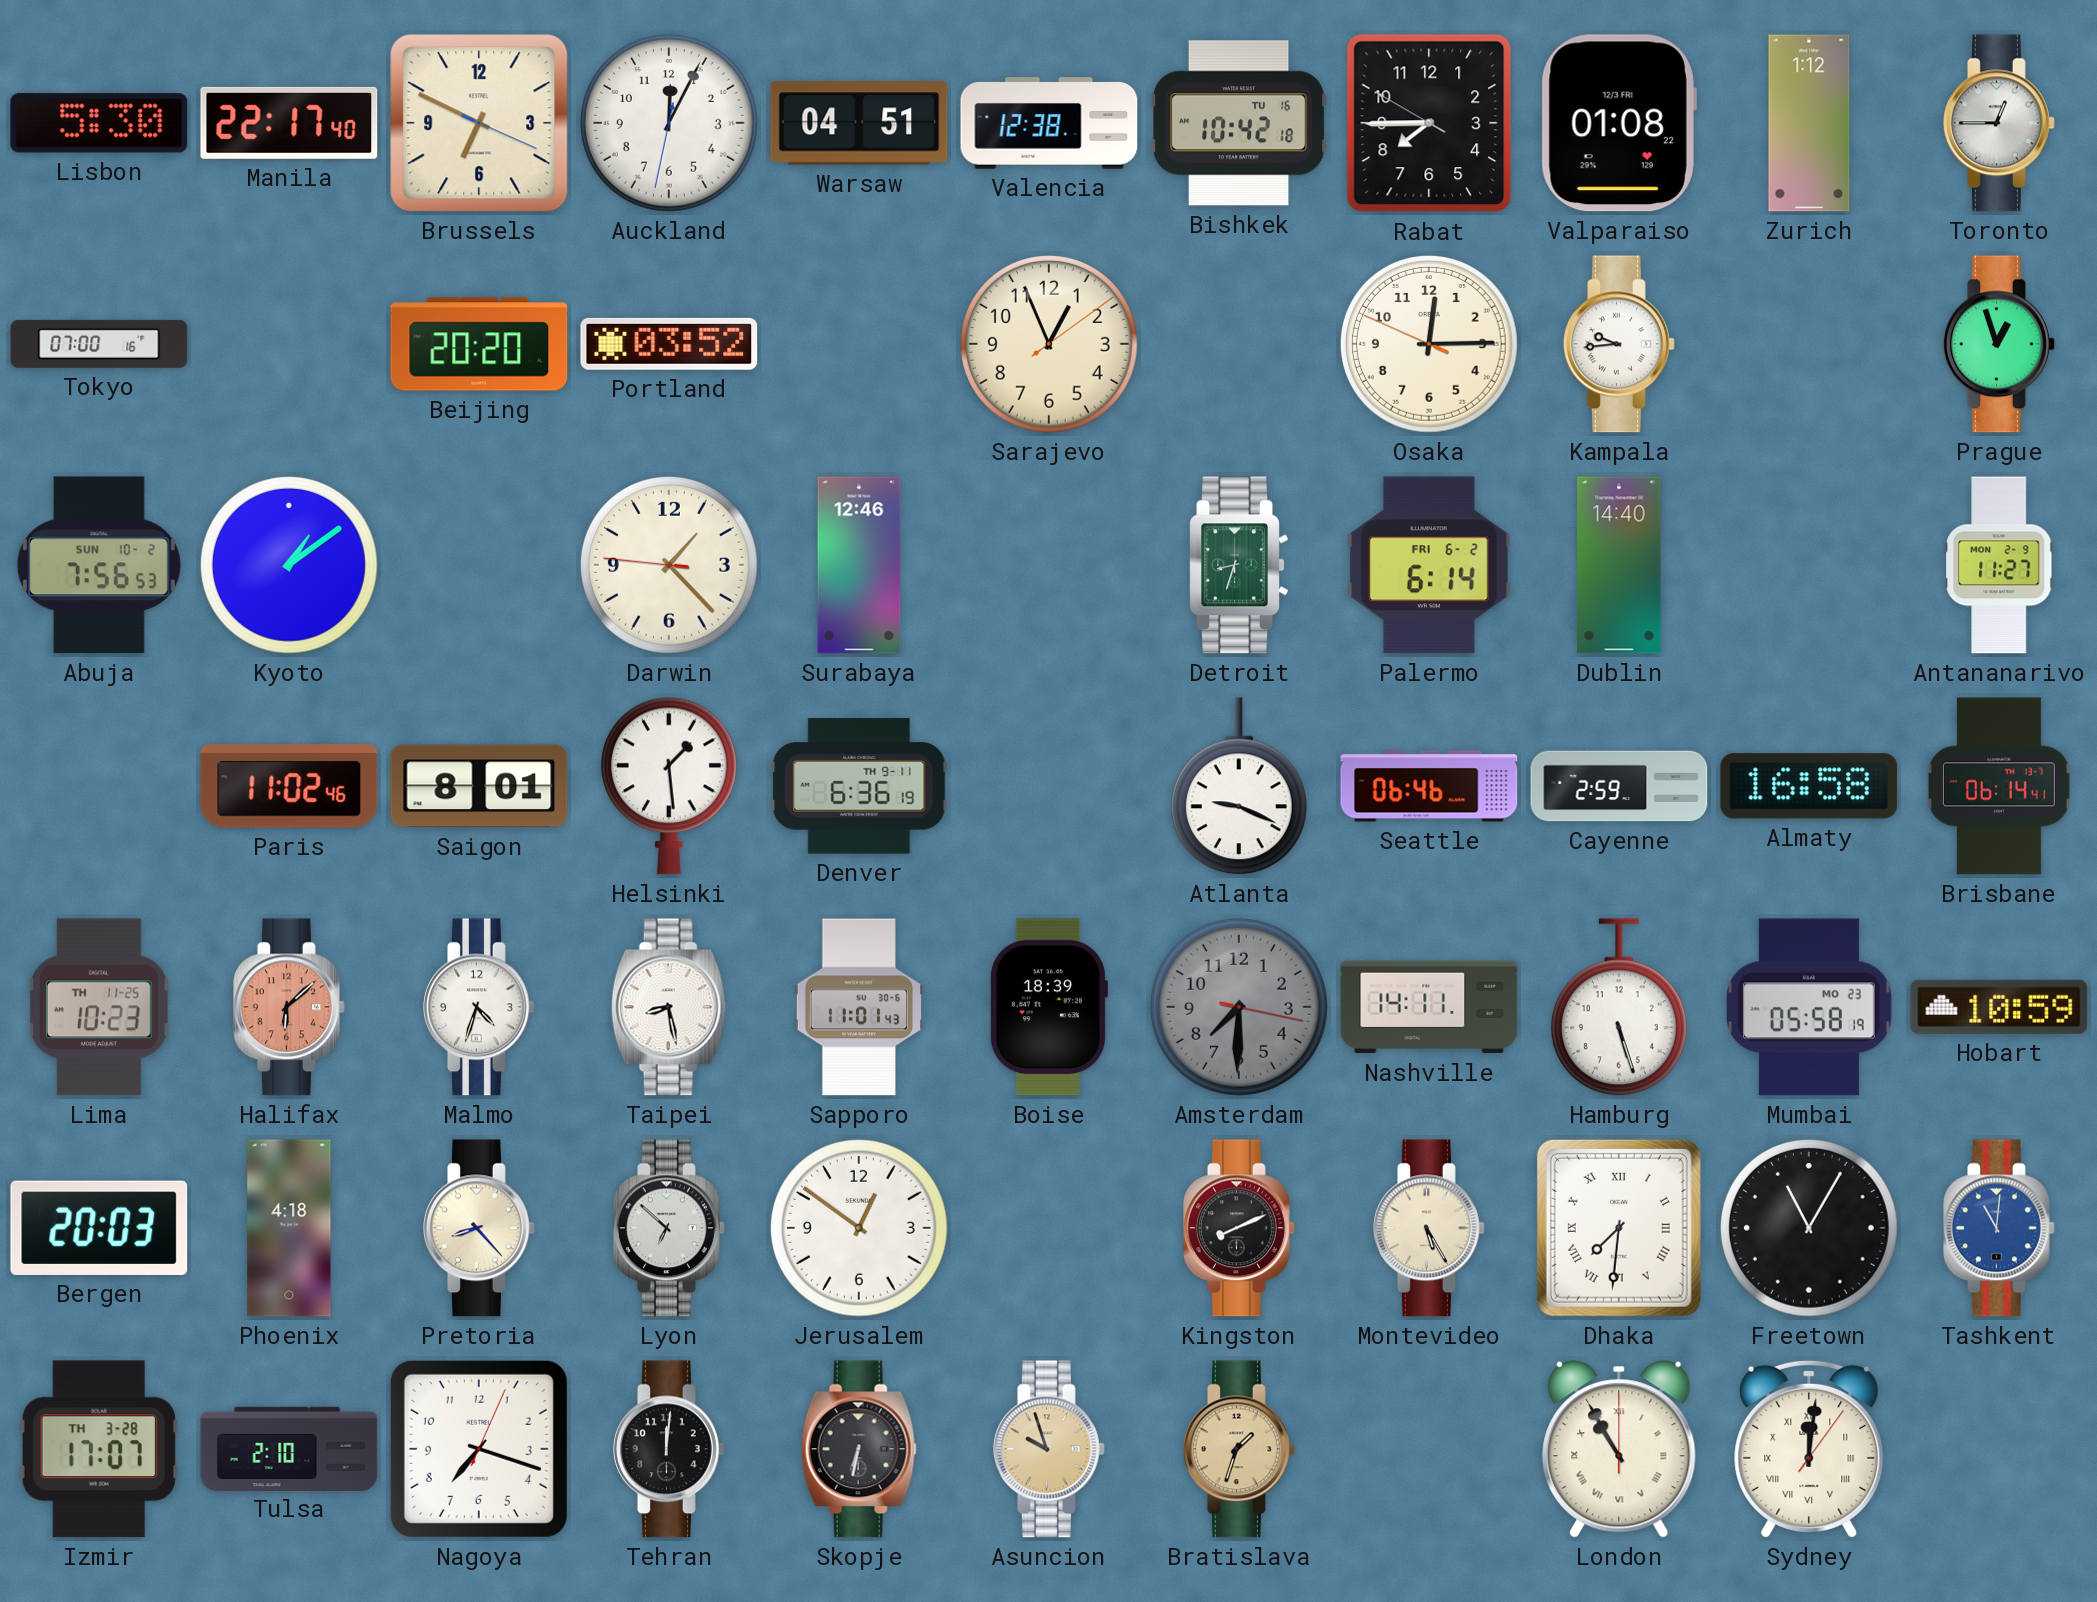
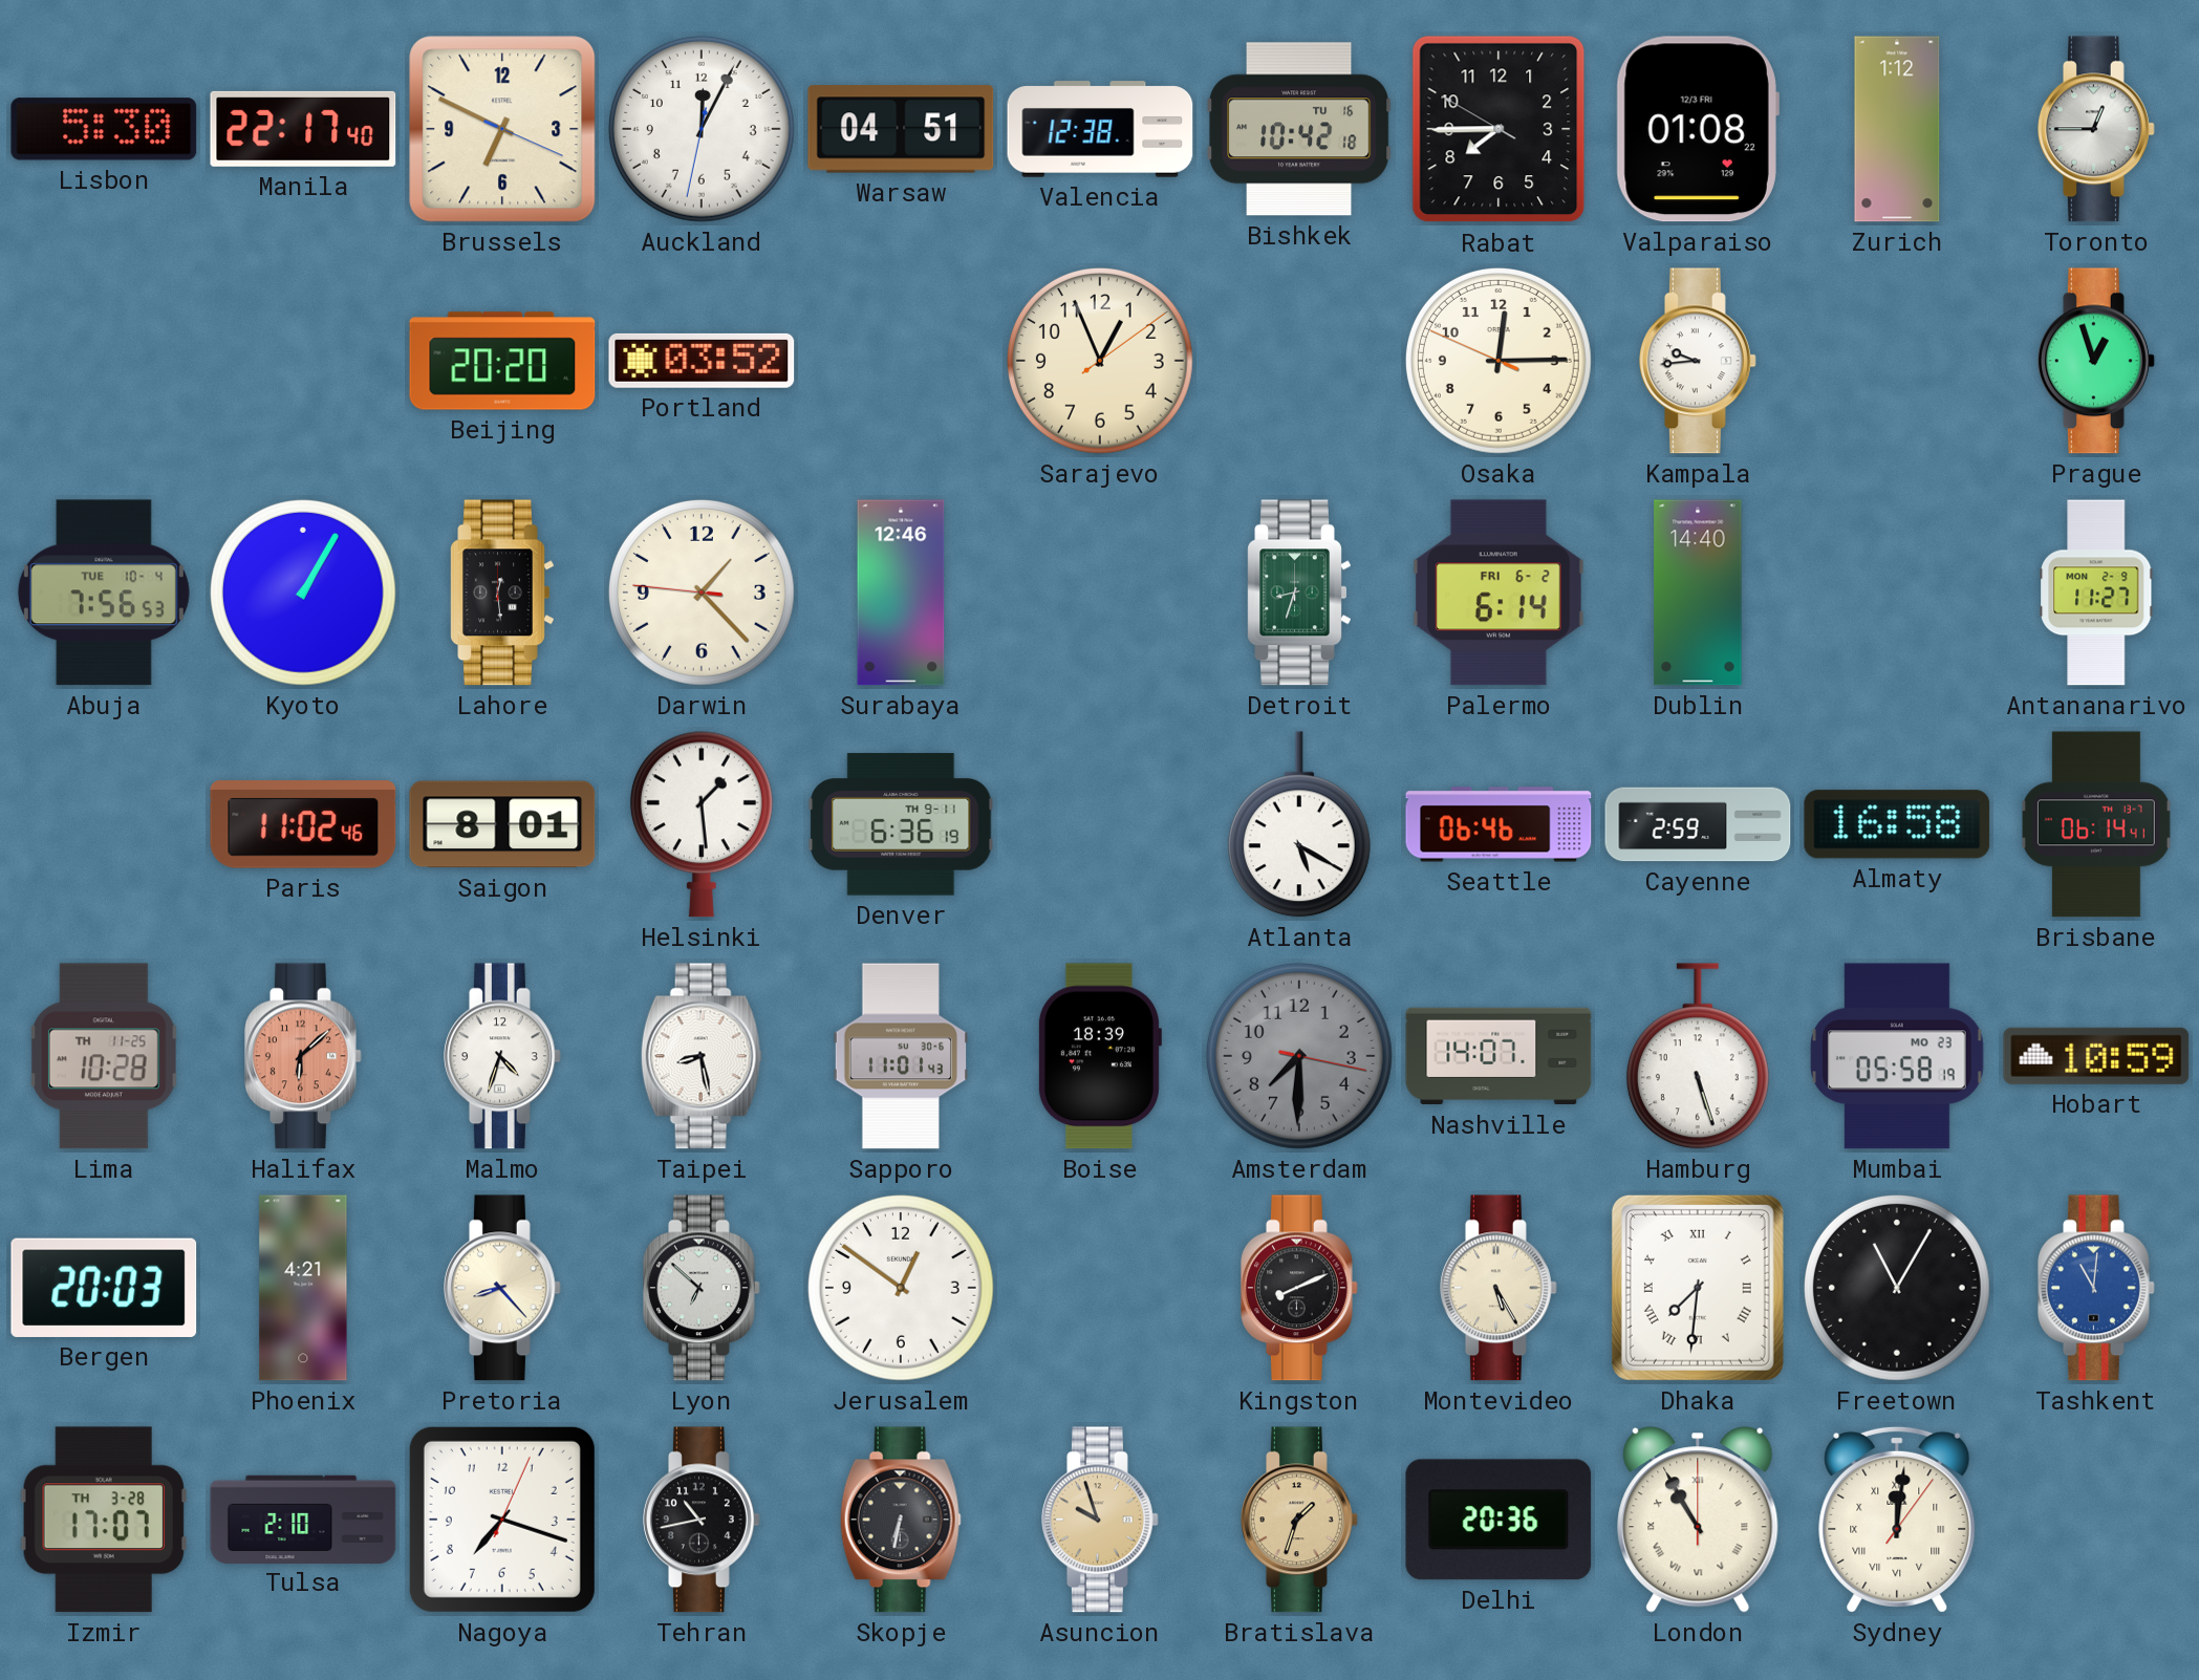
Tokyo: 07:00 -> none
Abuja date: SUN 10-2 -> TUE 10-4
Kyoto: 1:09 -> 1:05
Lahore: none -> 12:29
Atlanta: 9:19 -> 5:20
Lima: 10:23 -> 10:28
Nashville: 14:11 -> 14:07
Phoenix: 4:18 -> 4:21
Tehran: 12:01 -> 10:43
Delhi: none -> 20:36
